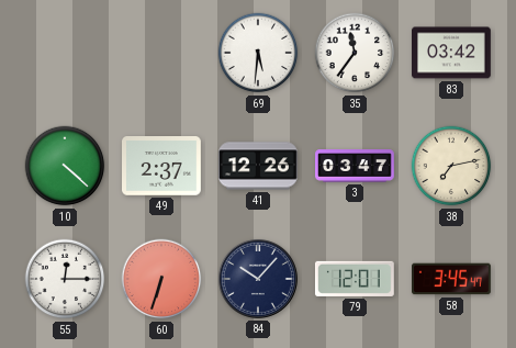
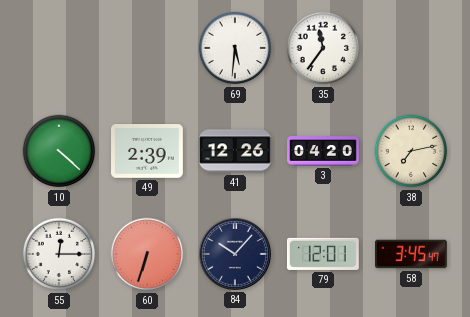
83: 03:42 -> none
49: 2:37 -> 2:39
3: 03:47 -> 04:20
